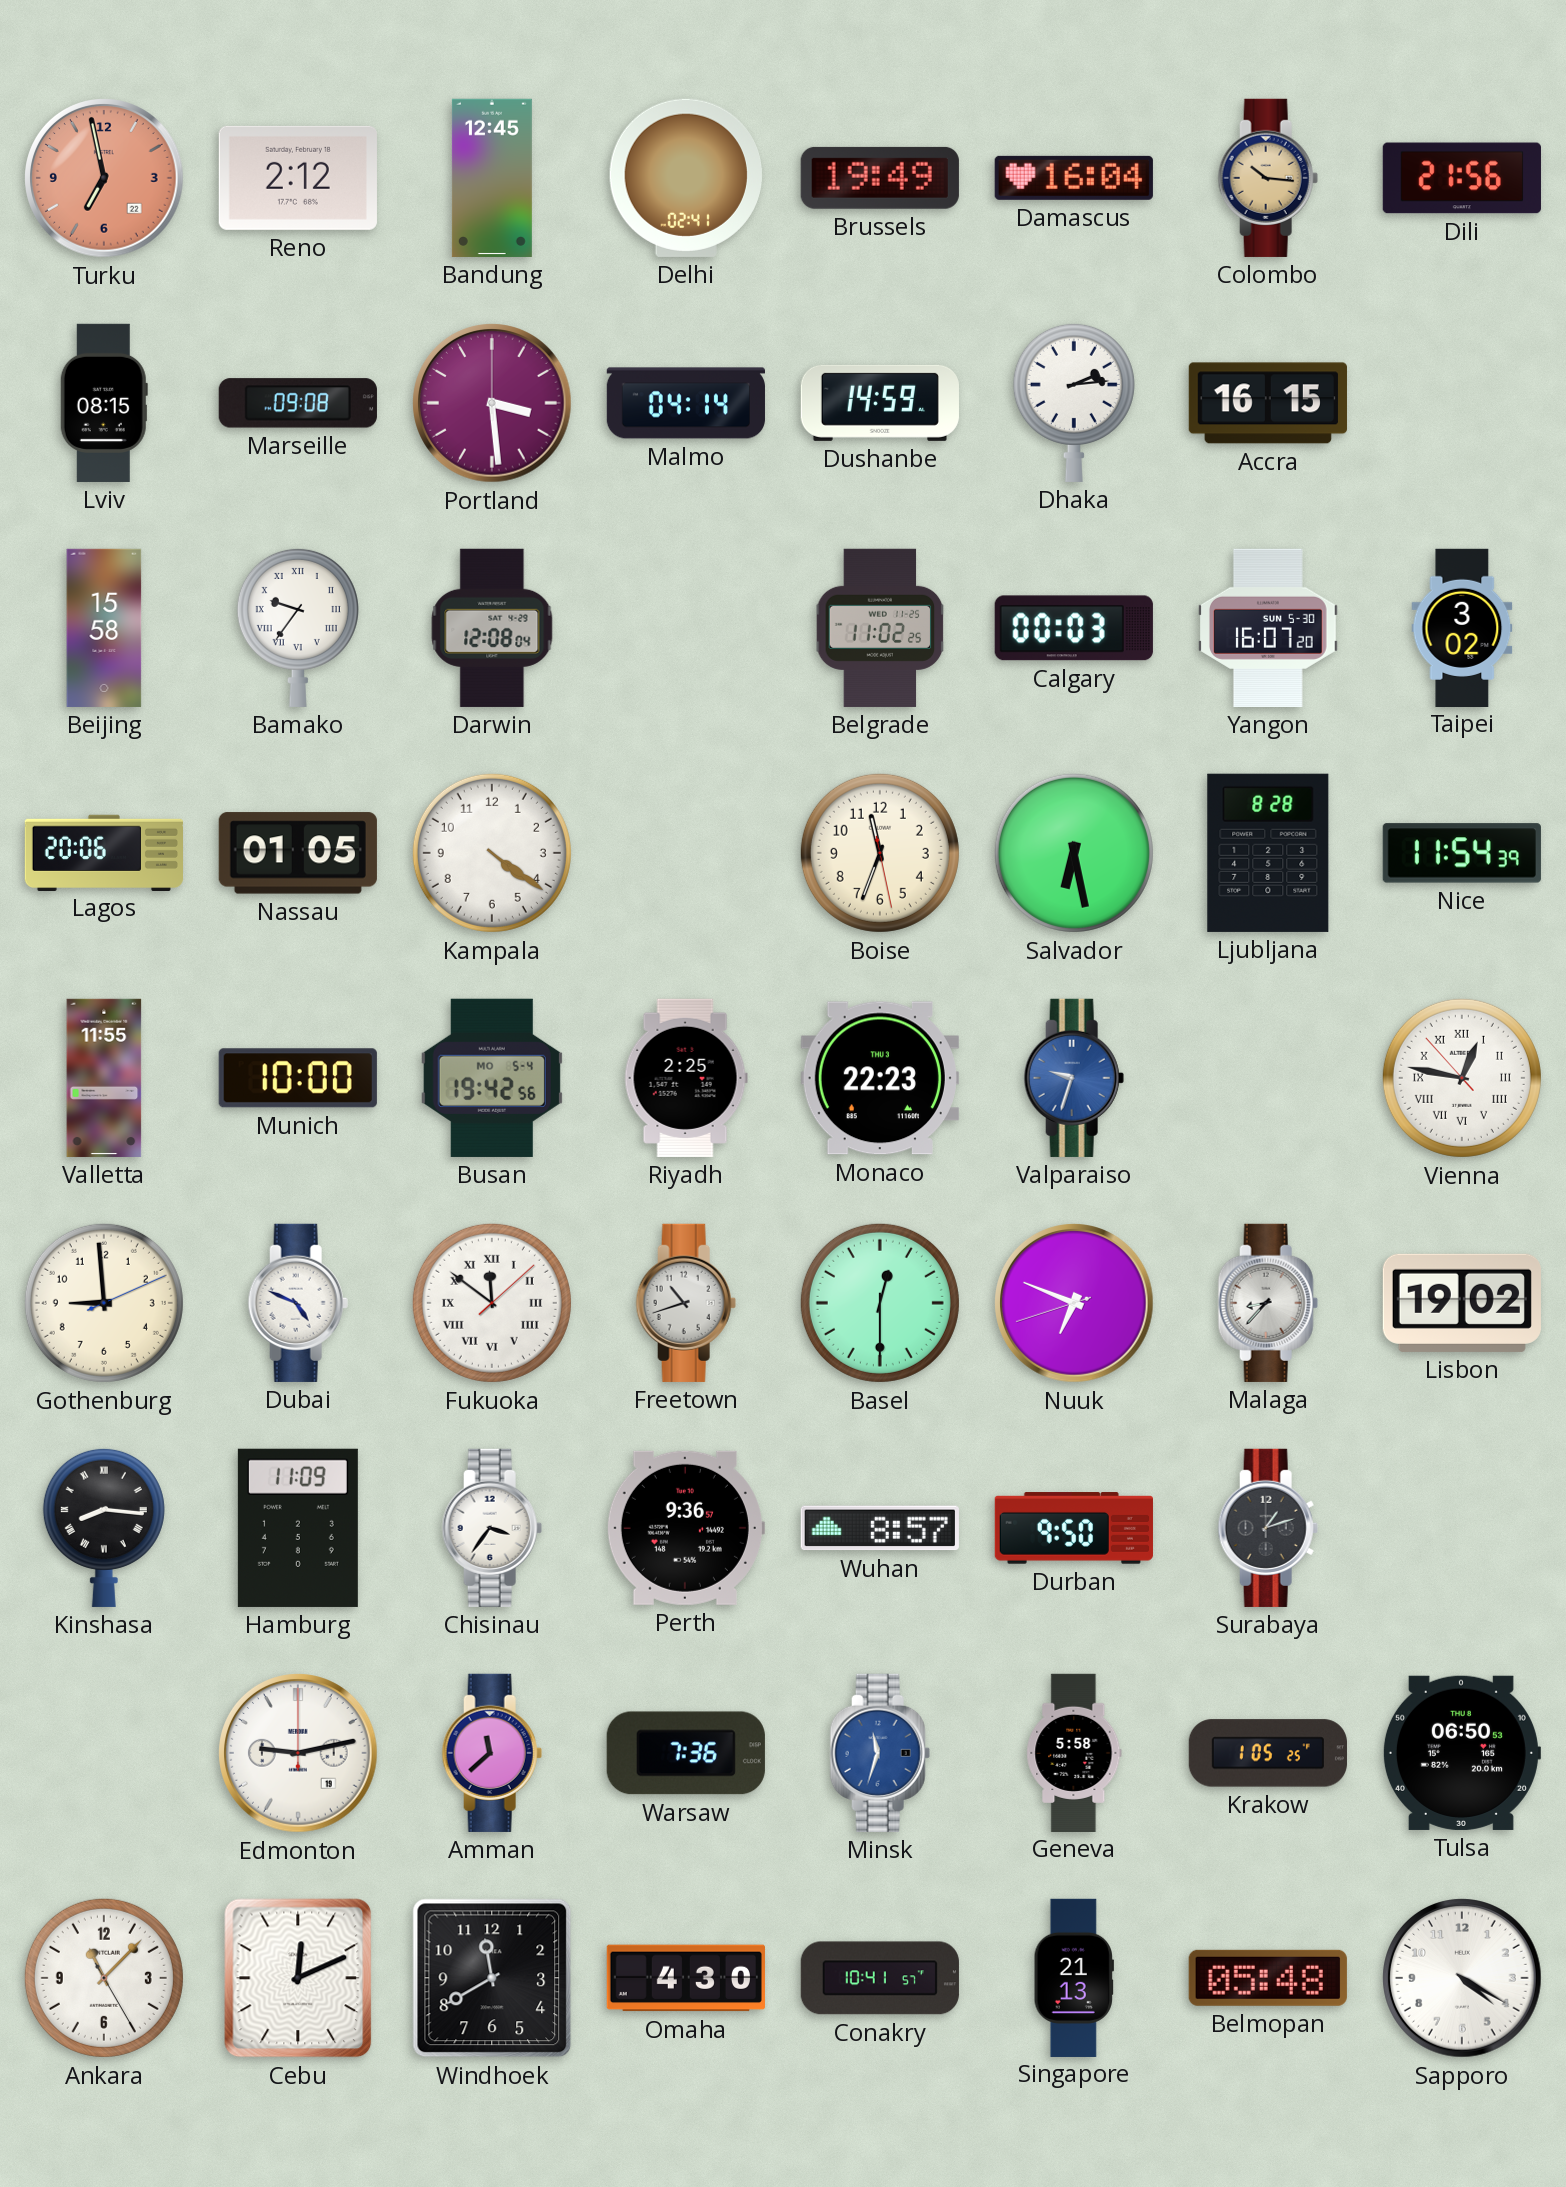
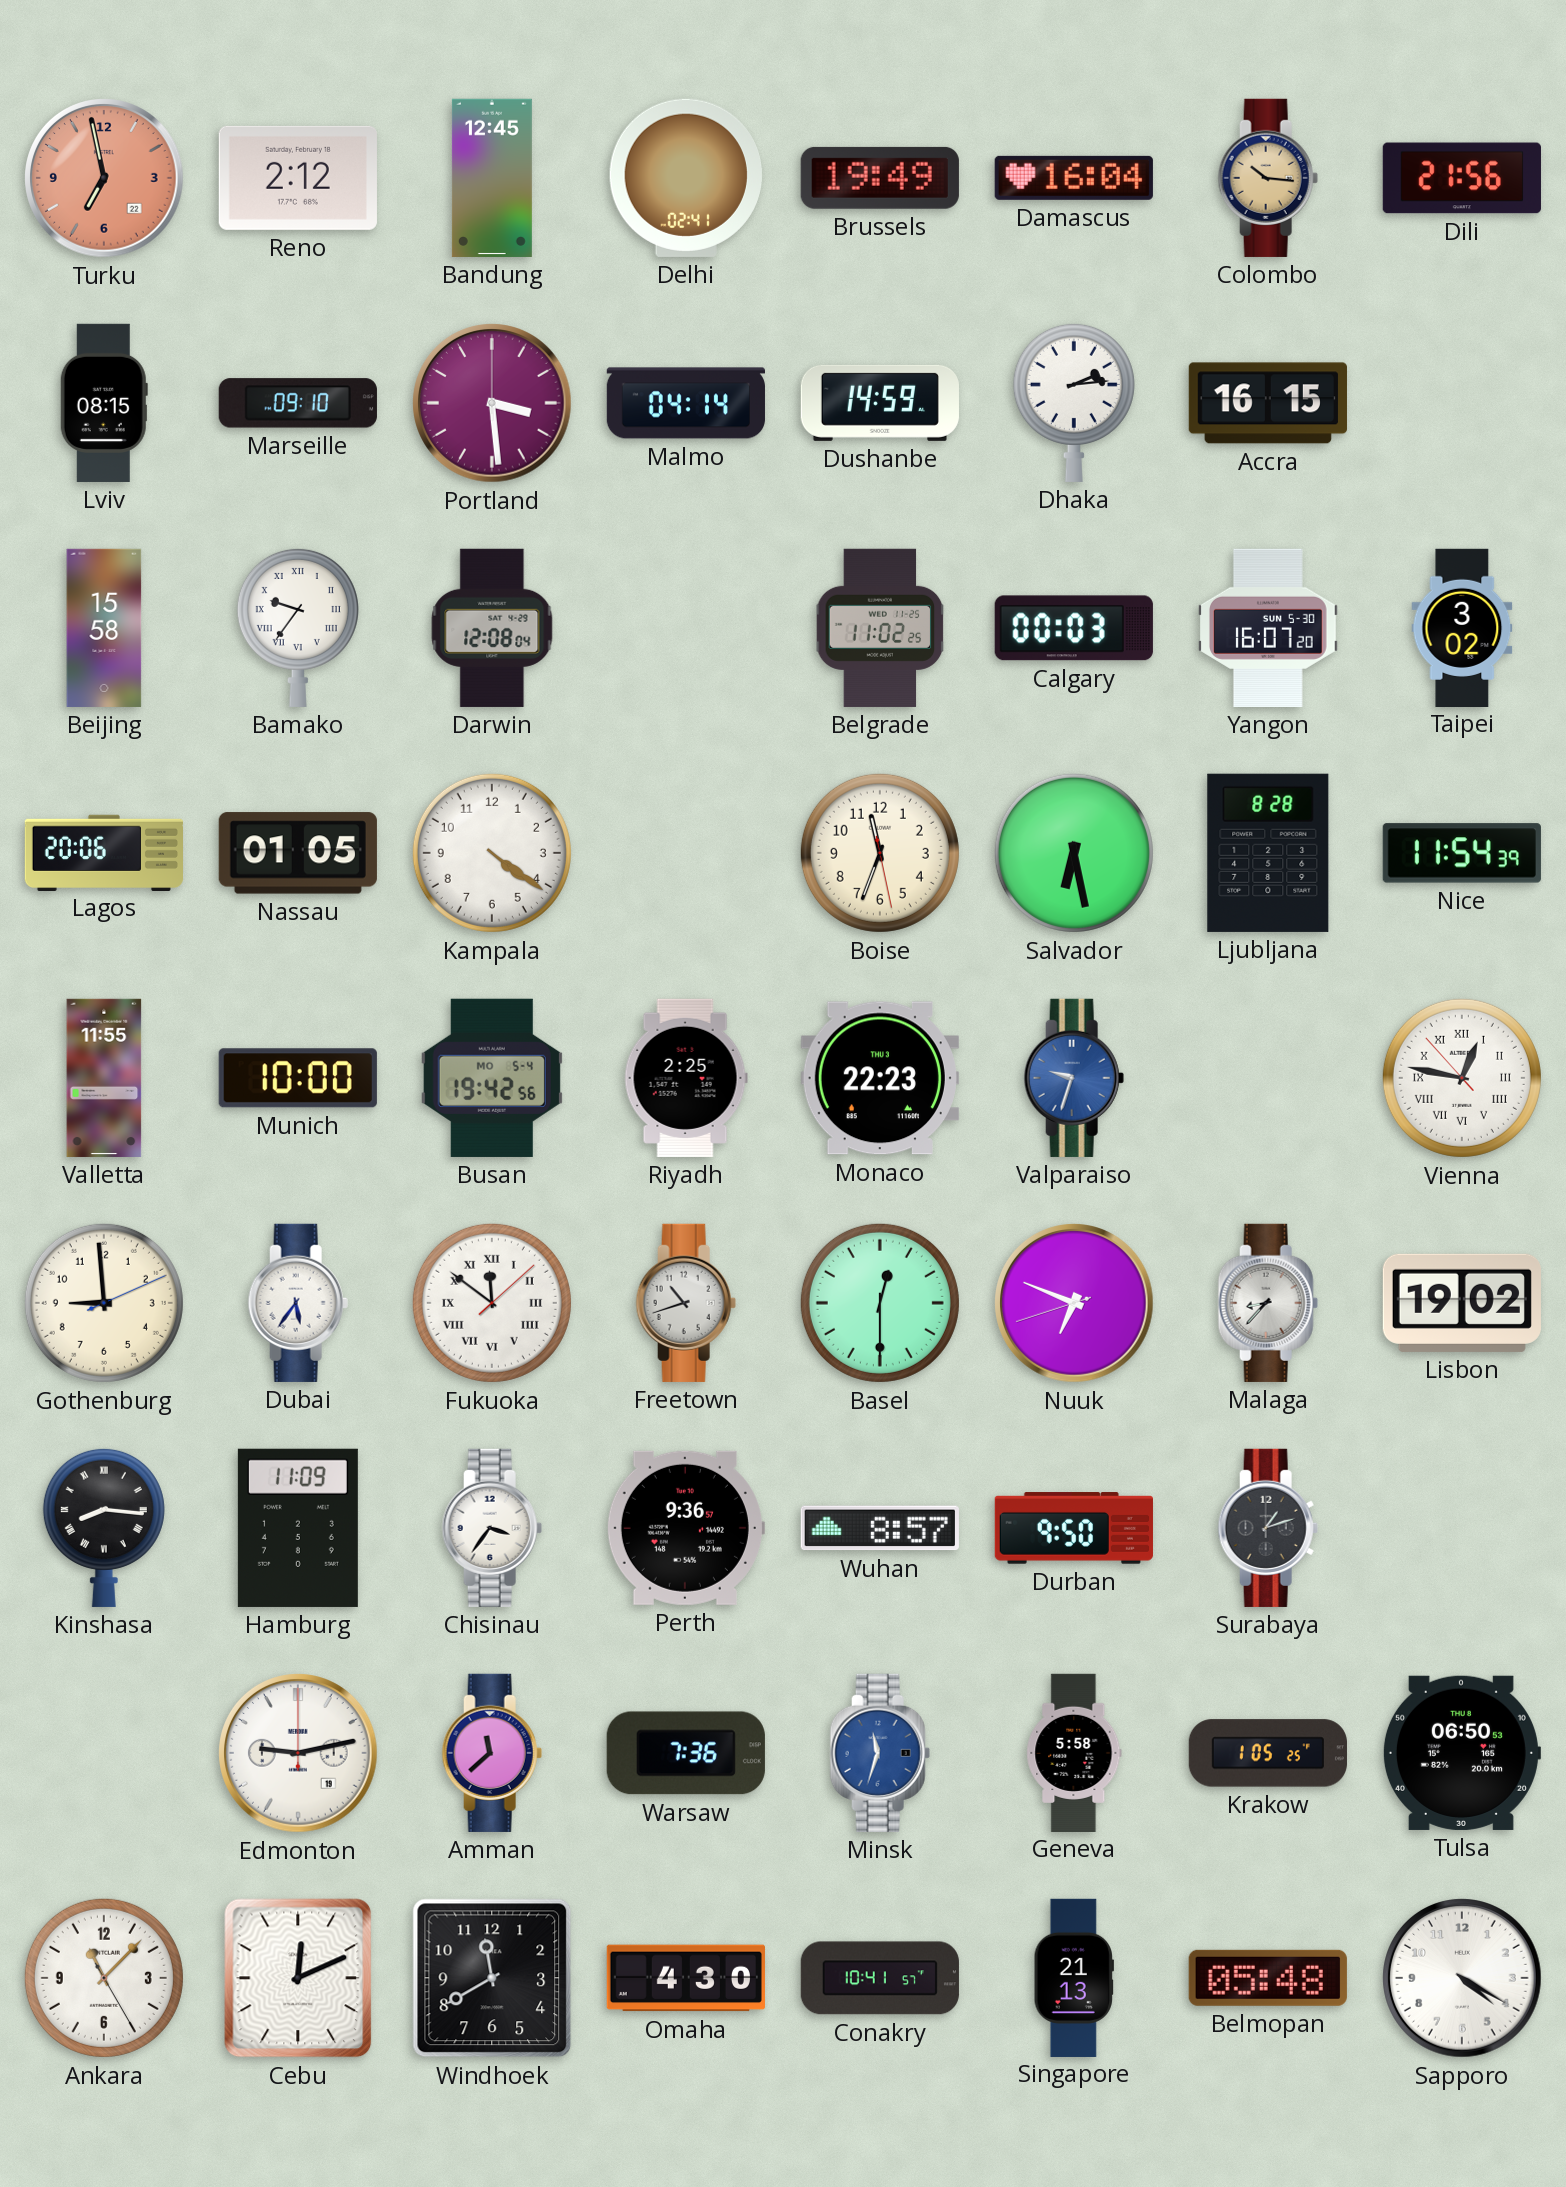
Marseille: 09:08 -> 09:10
Dubai: 4:49 -> 5:36
